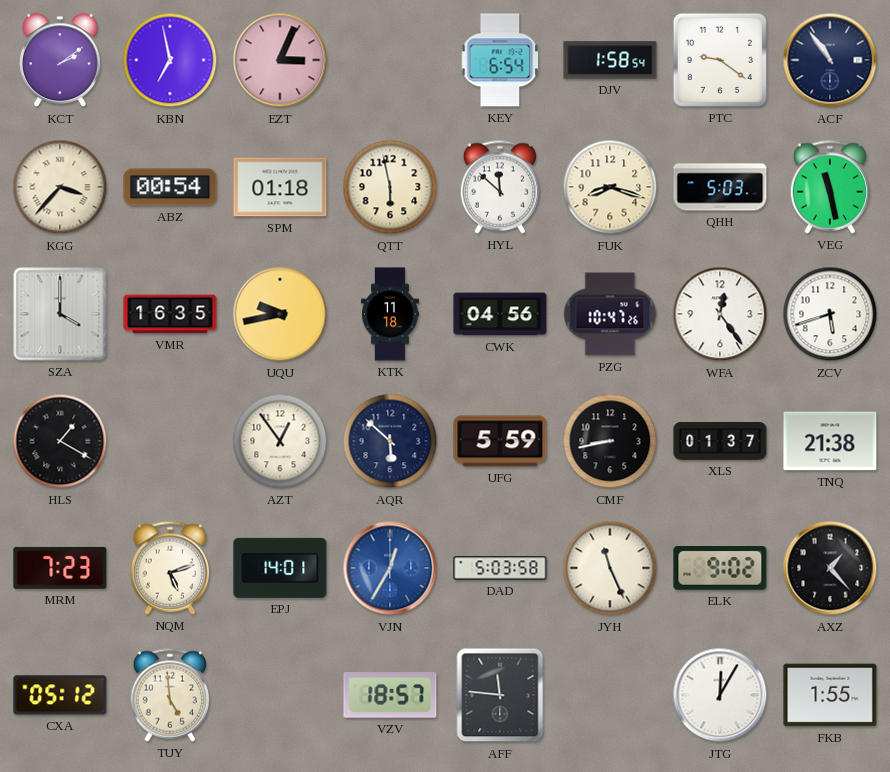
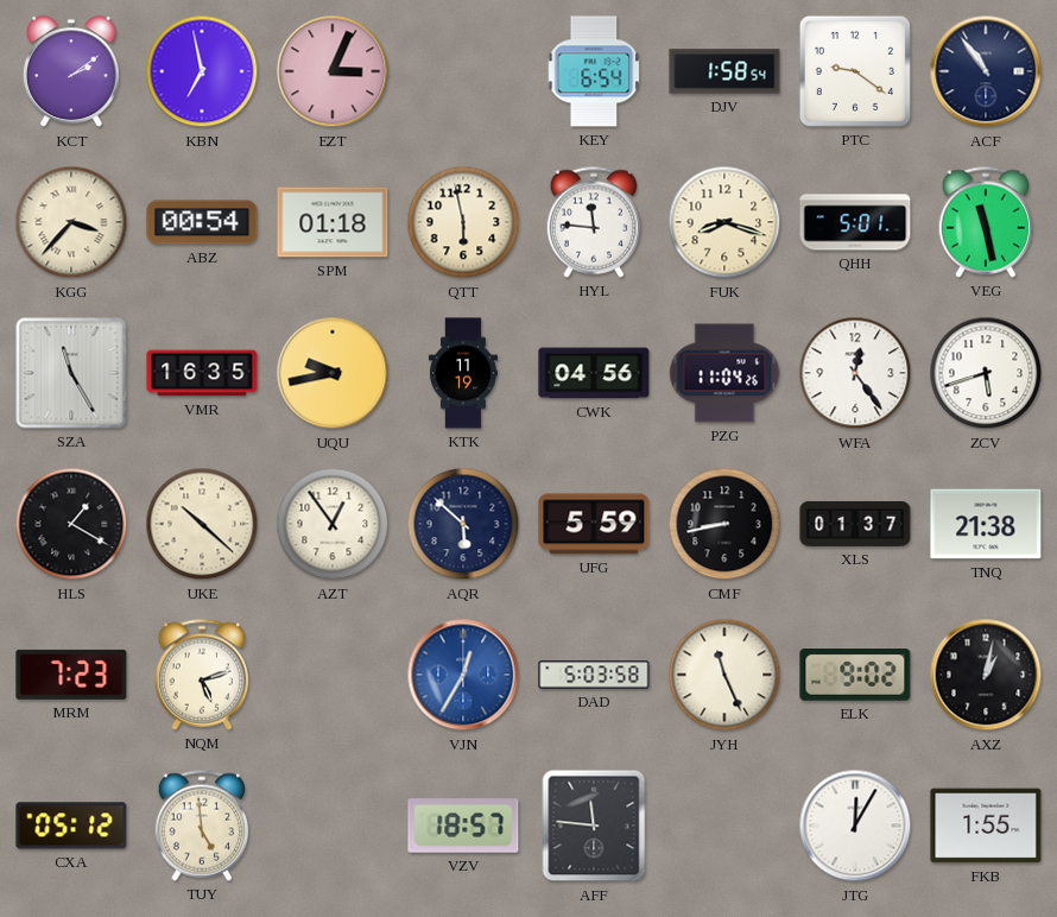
HYL: 11:52 -> 11:46
QHH: 5:03 -> 5:01
SZA: 4:00 -> 11:25
KTK: 11:18 -> 11:19
PZG: 10:47 -> 11:04
UKE: none -> 10:22
EPJ: 14:01 -> none
AXZ: 1:23 -> 1:02
